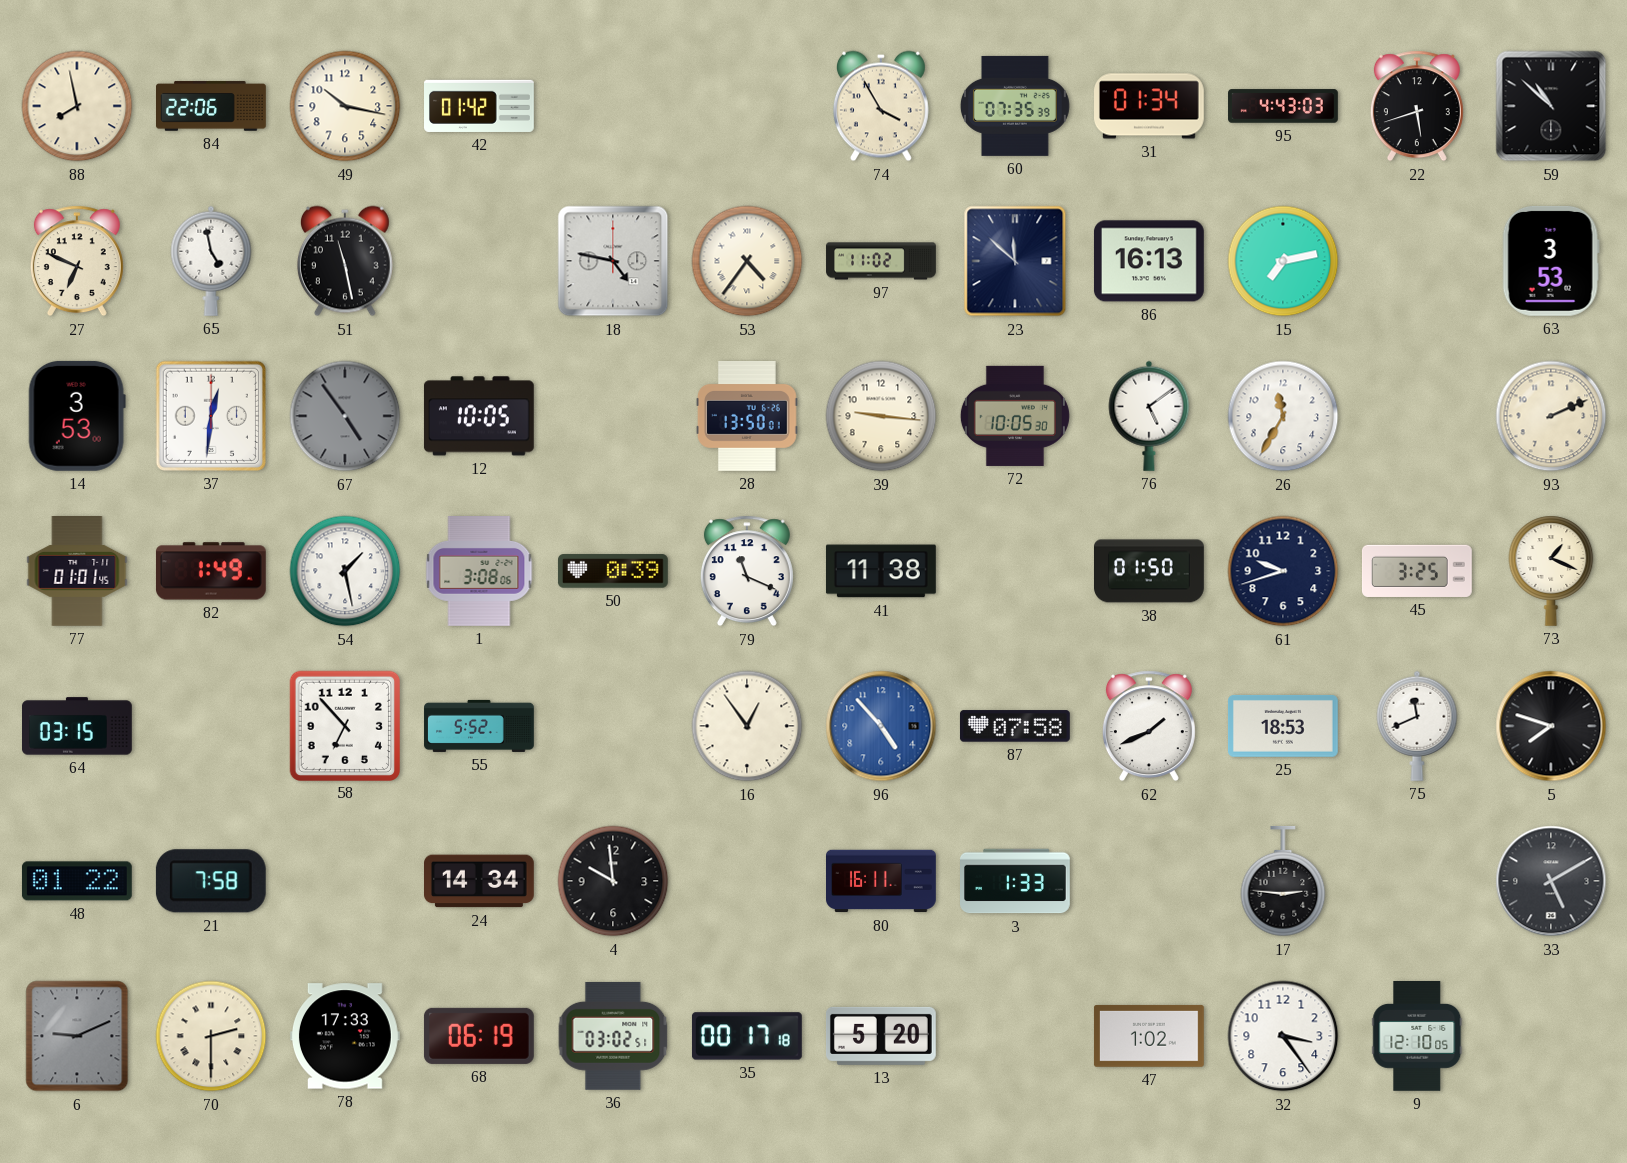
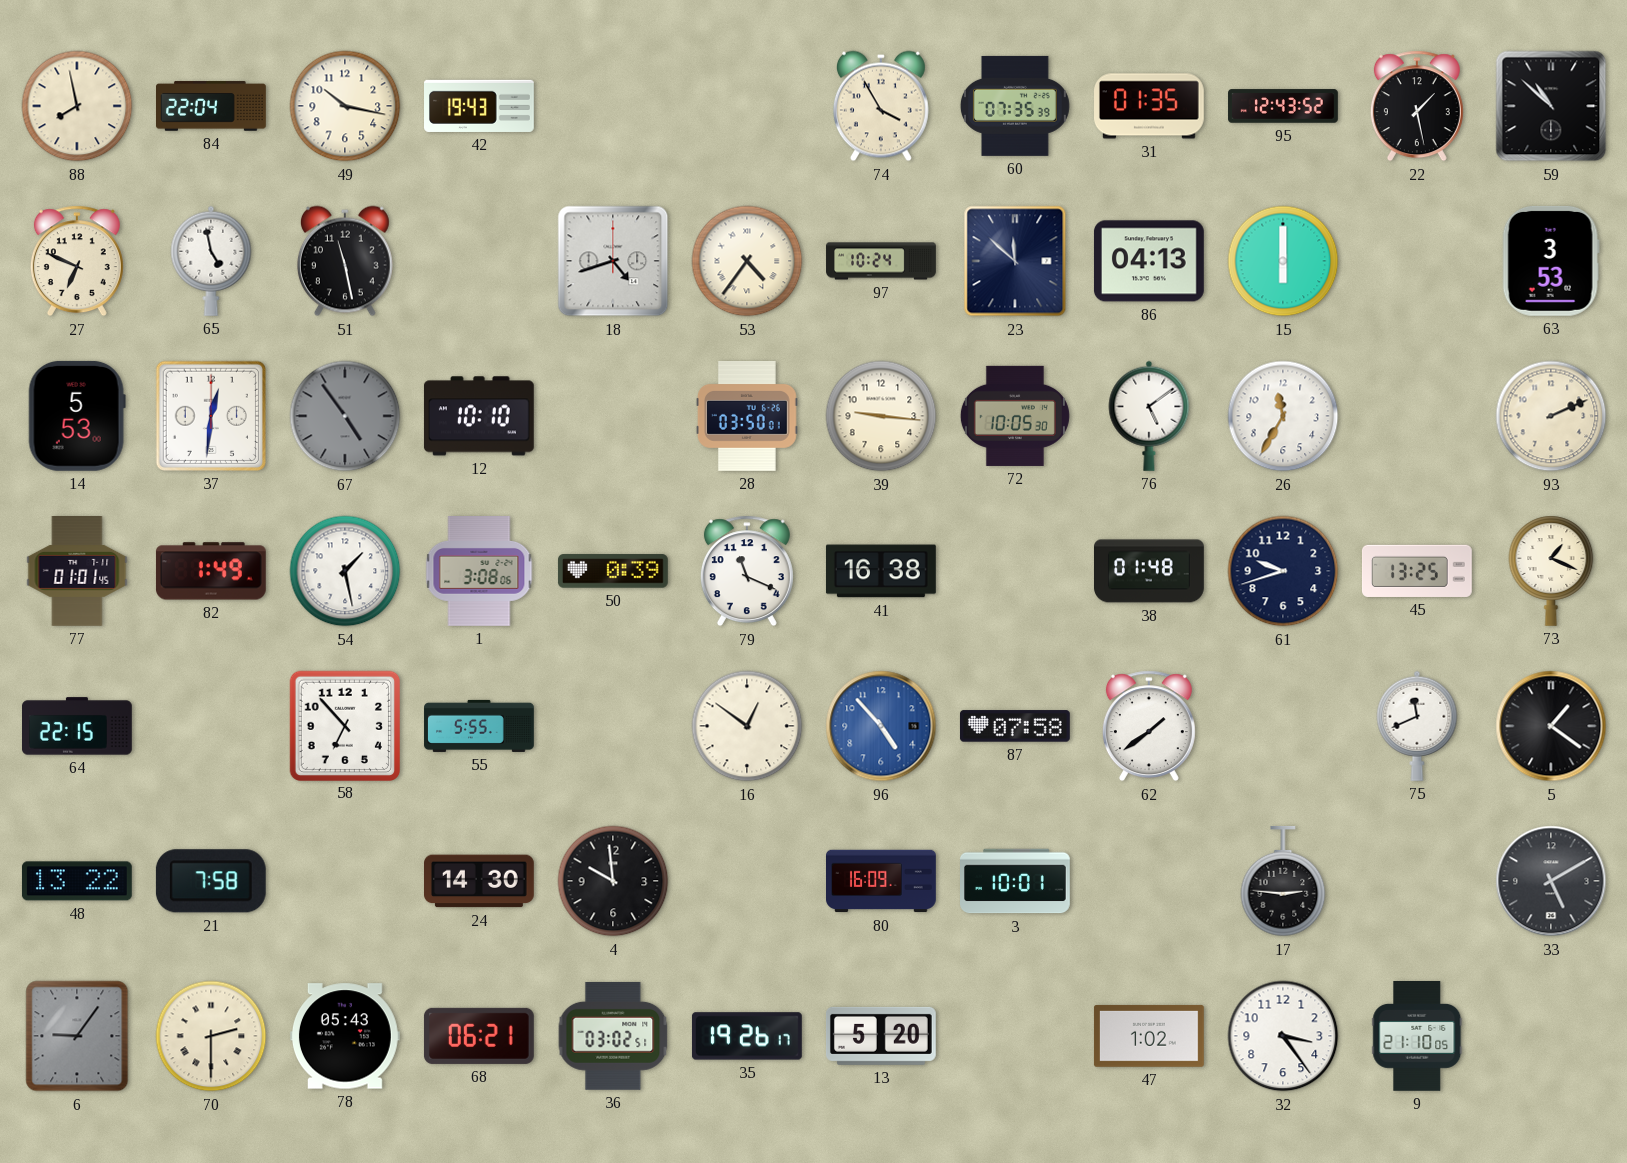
84: 22:06 -> 22:04
42: 01:42 -> 19:43
31: 01:34 -> 01:35
95: 4:43 -> 12:43
22: 5:42 -> 1:28
18: 4:47 -> 4:42
97: 11:02 -> 10:24
86: 16:13 -> 04:13
15: 7:13 -> 6:00
14: 3:53 -> 5:53
12: 10:05 -> 10:10
28: 13:50 -> 03:50
41: 11:38 -> 16:38
38: 01:50 -> 01:48
45: 3:25 -> 13:25
64: 03:15 -> 22:15
55: 5:52 -> 5:55
16: 12:54 -> 12:51
62: 1:41 -> 1:39
25: 18:53 -> none
5: 7:48 -> 1:21
48: 01:22 -> 13:22
24: 14:34 -> 14:30
80: 16:11 -> 16:09
3: 1:33 -> 10:01
6: 9:11 -> 9:06
78: 17:33 -> 05:43
68: 06:19 -> 06:21
35: 00:17 -> 19:26
9: 12:10 -> 21:10
